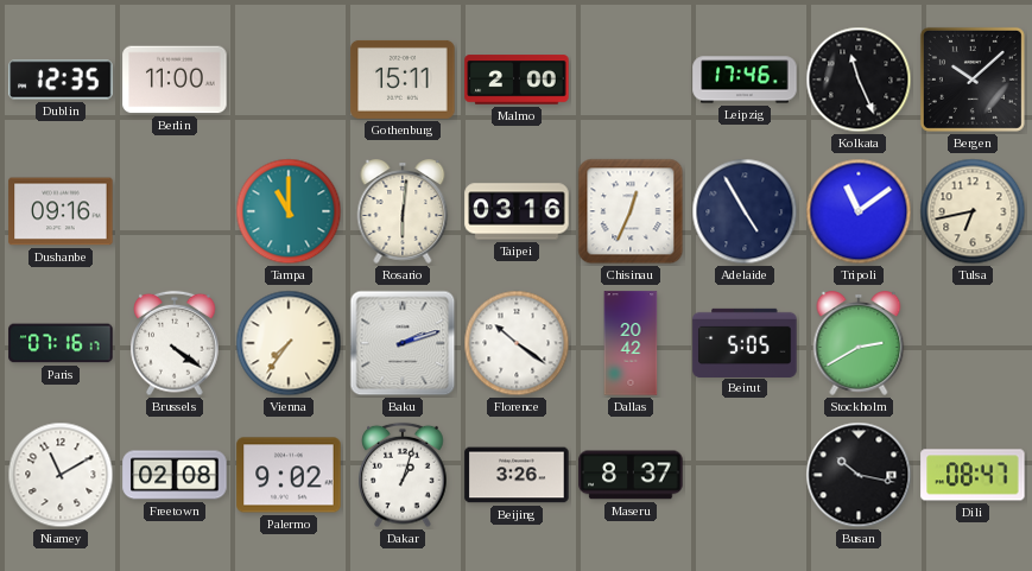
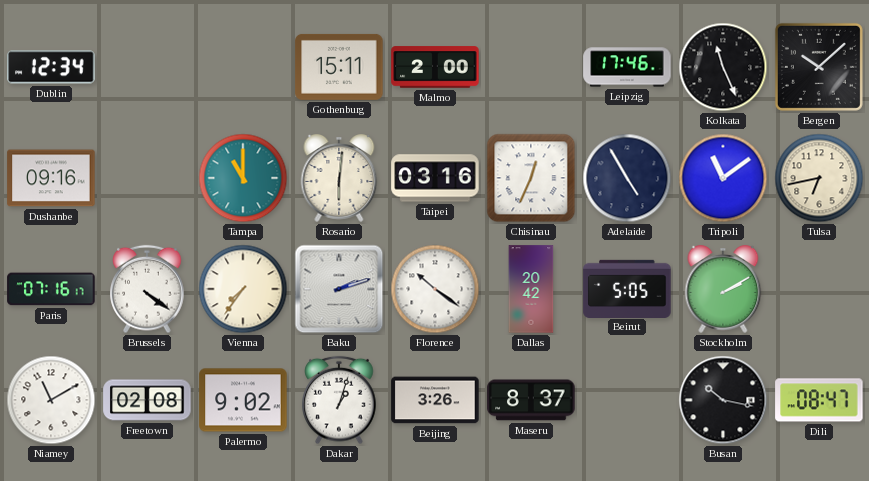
Dublin: 12:35 -> 12:34
Berlin: 11:00 -> none
Stockholm: 2:40 -> 2:10
